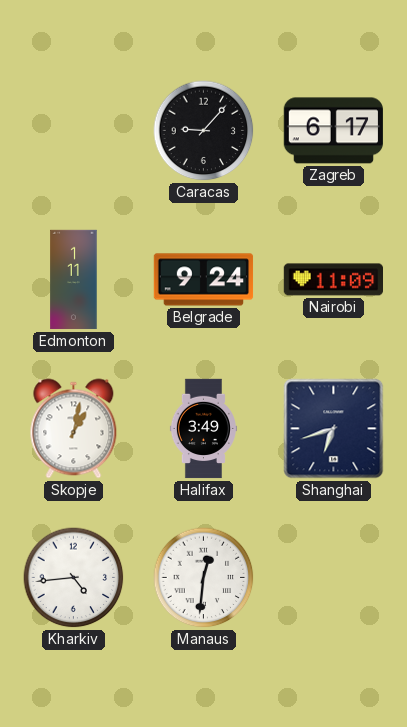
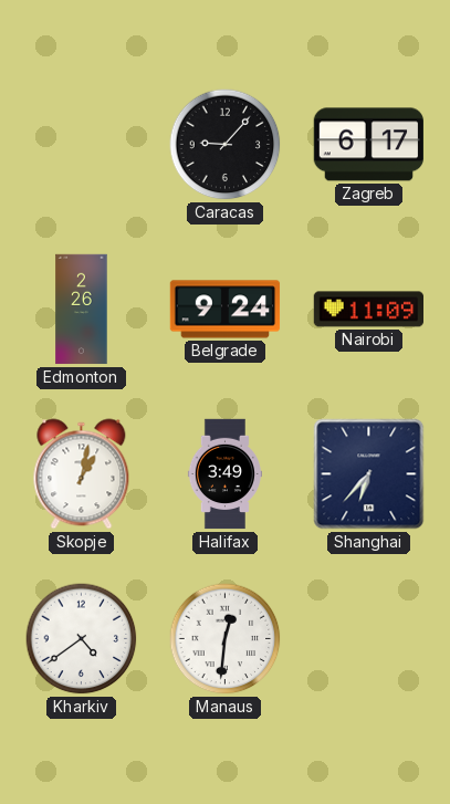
Edmonton: 1:11 -> 2:26
Shanghai: 6:42 -> 6:37
Kharkiv: 4:44 -> 4:39
